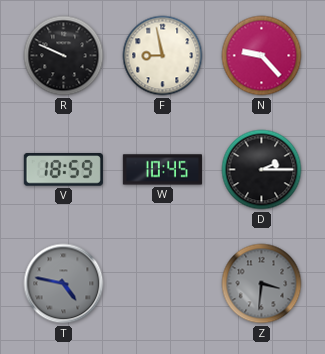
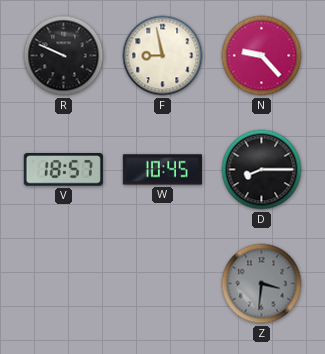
V: 18:59 -> 18:57
D: 2:15 -> 8:15
T: 4:47 -> none
